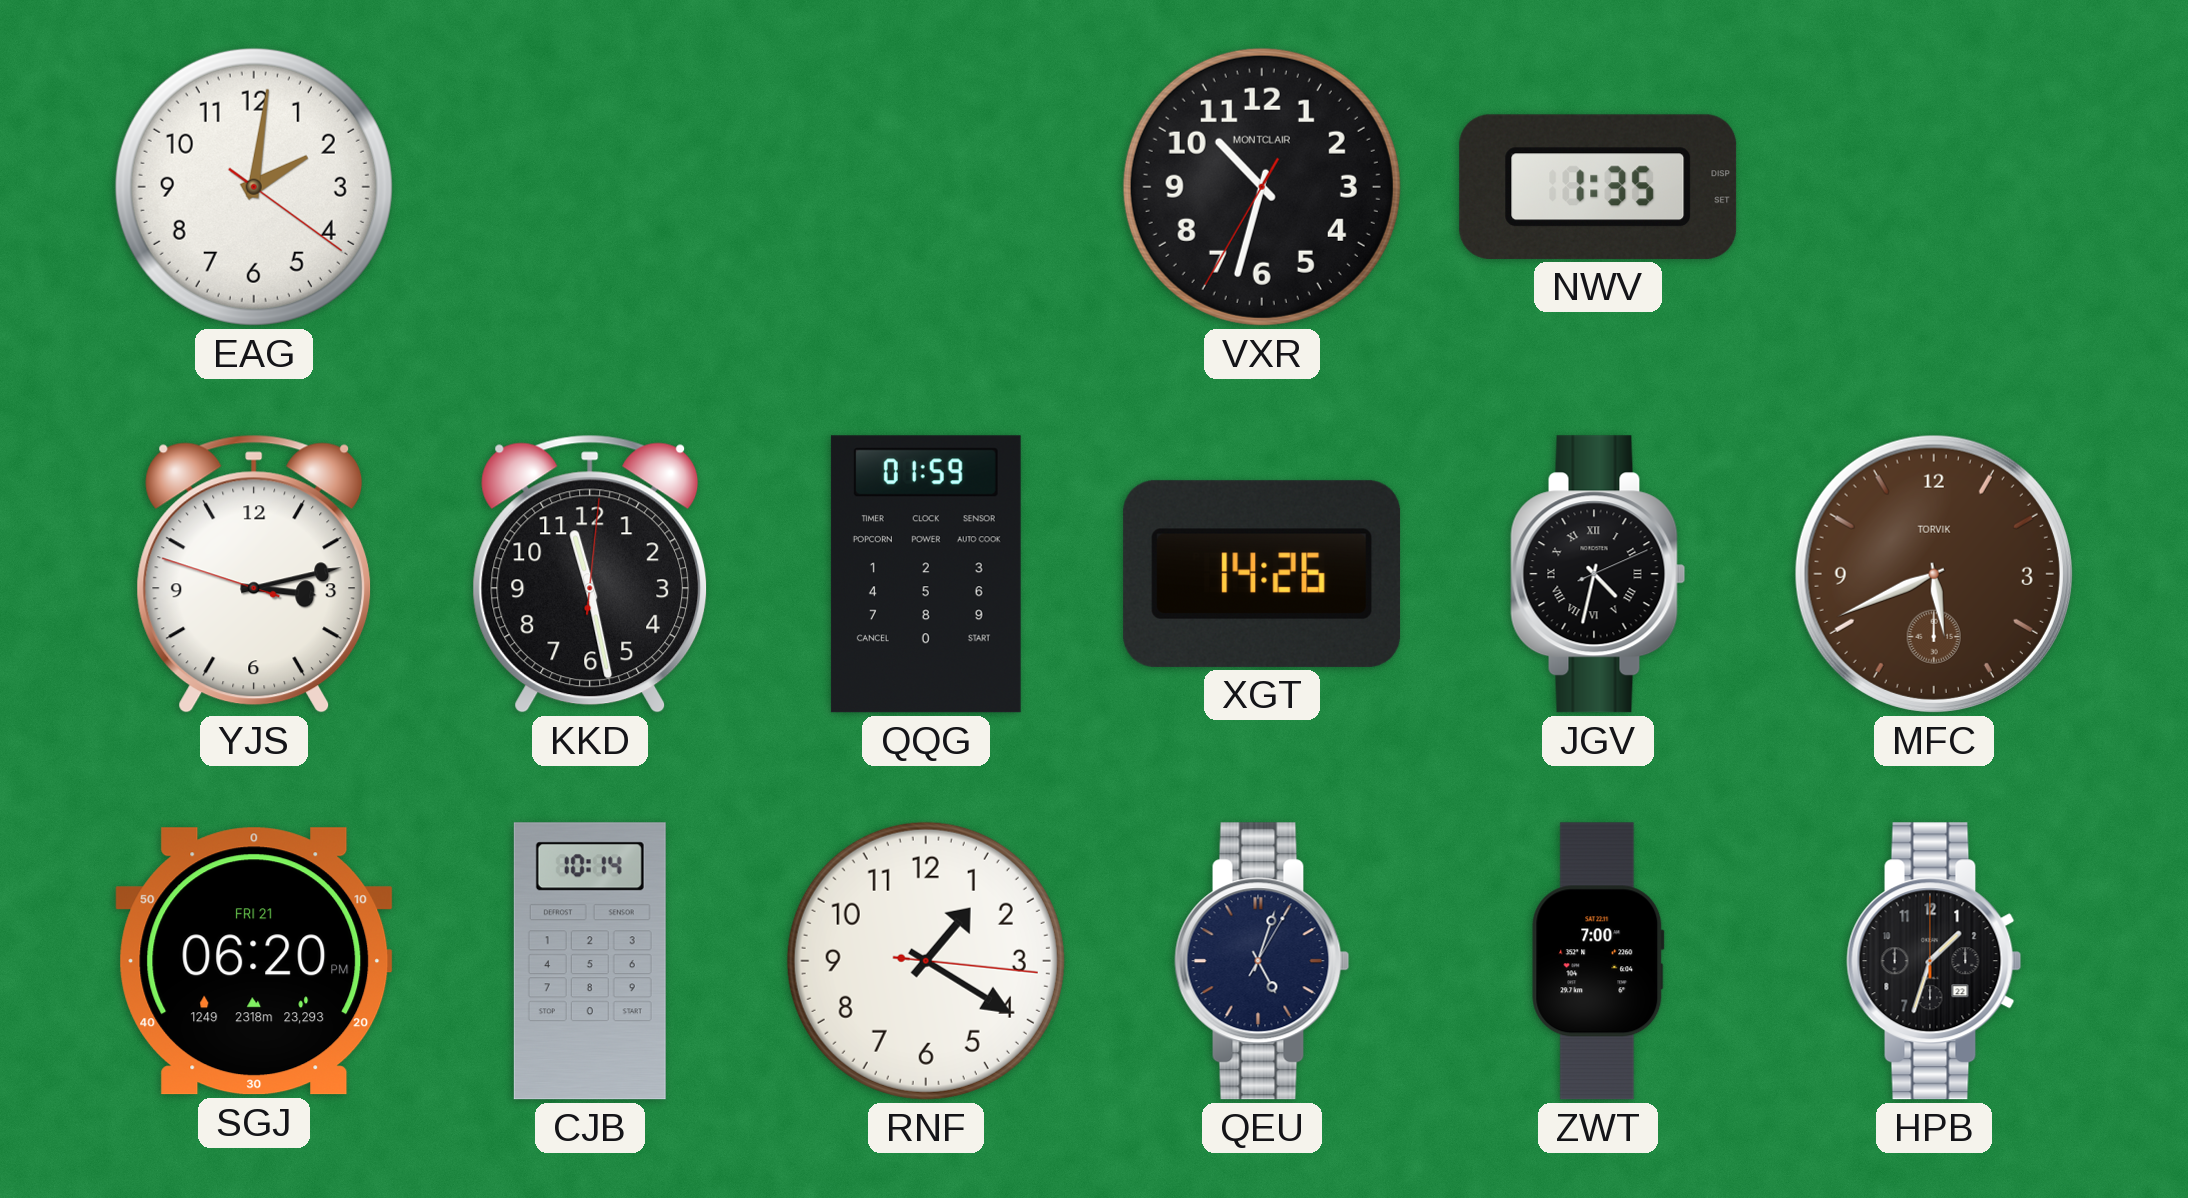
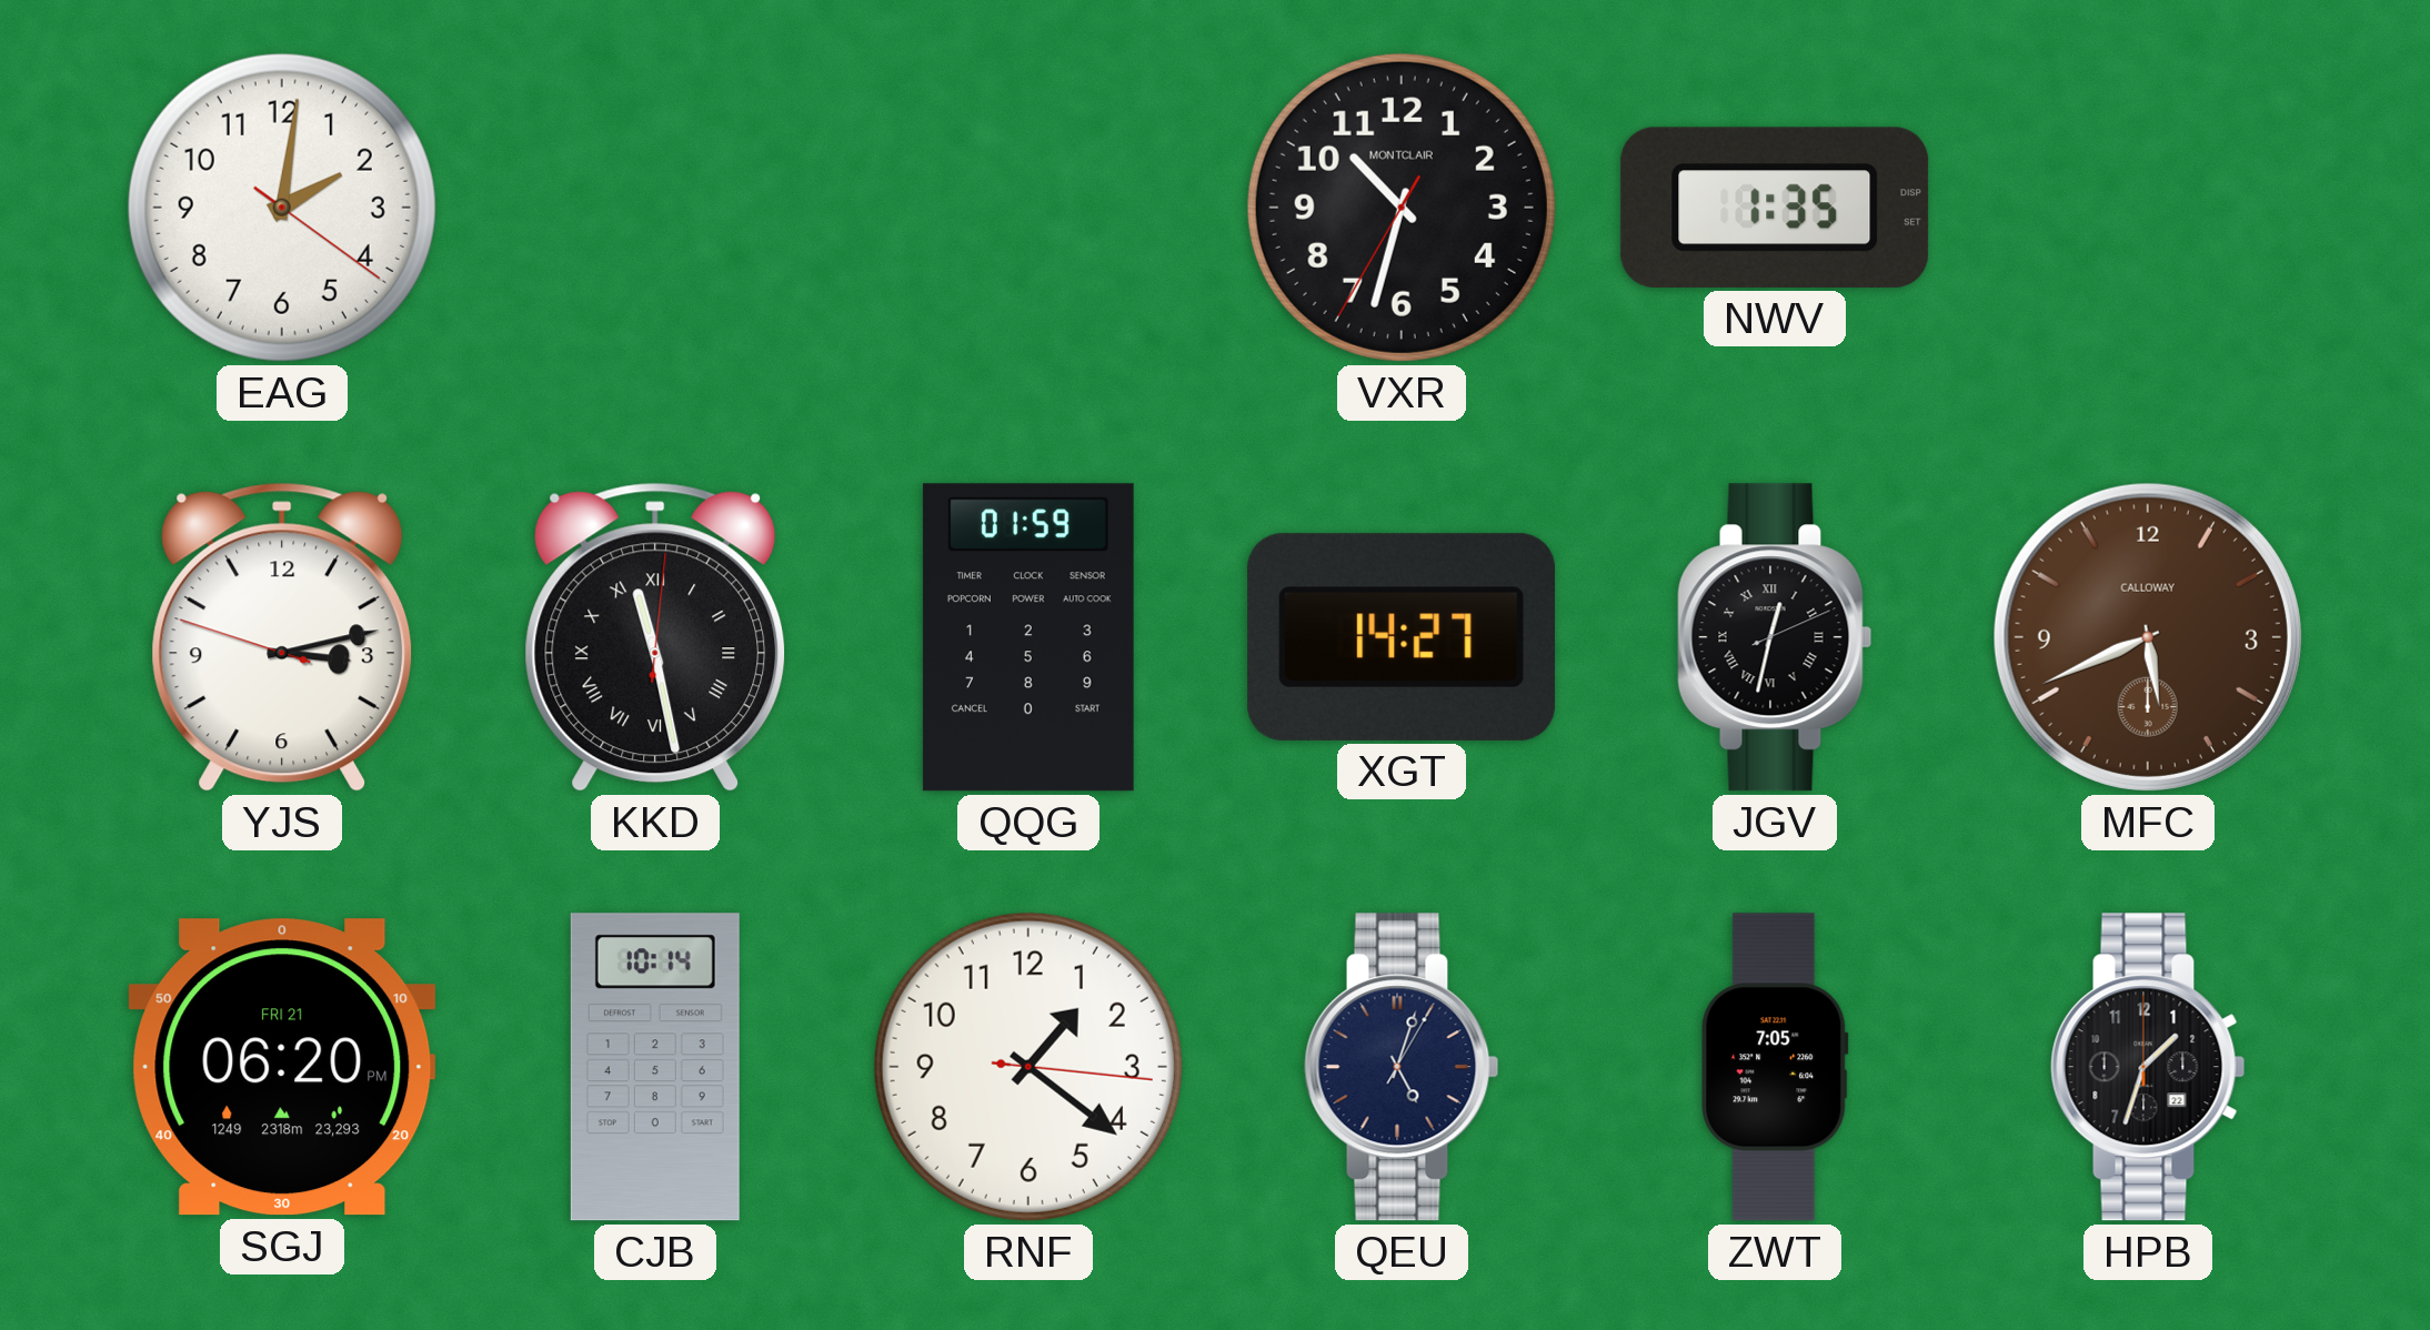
KKD numerals: Arabic -> Roman
XGT: 14:26 -> 14:27
JGV: 4:32 -> 12:32
MFC brand: TORVIK -> CALLOWAY
RNF: 1:20 -> 1:21
ZWT: 7:00 -> 7:05
